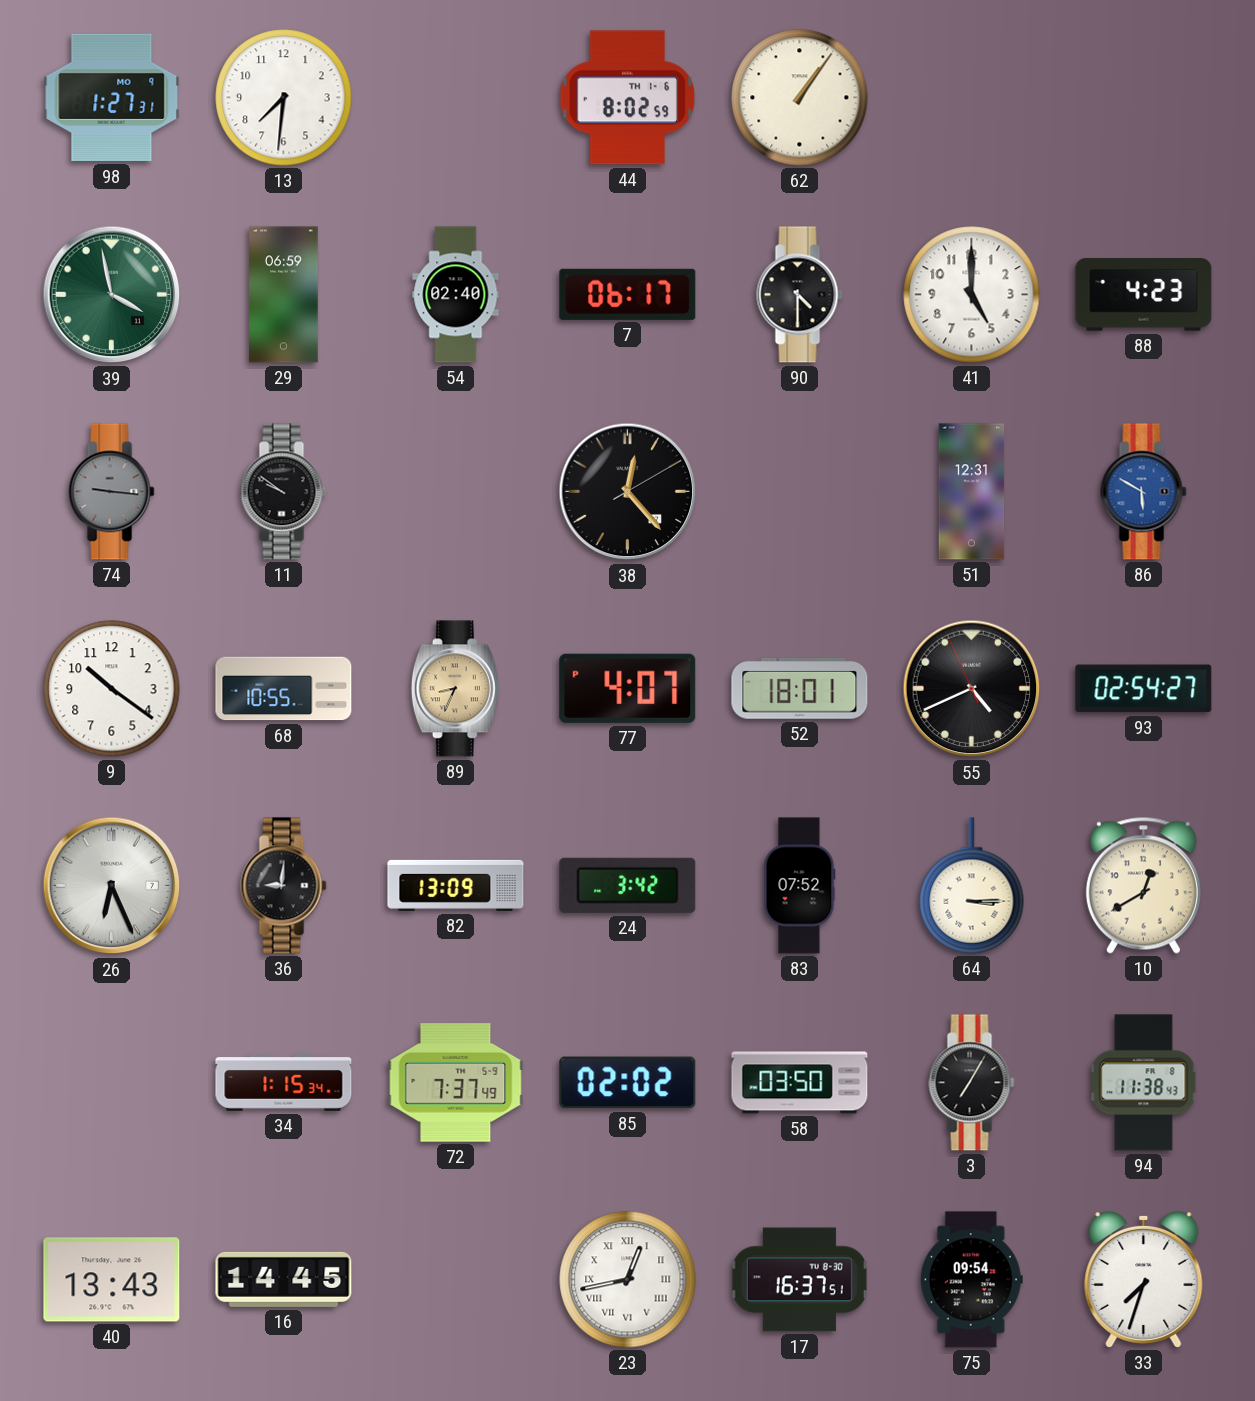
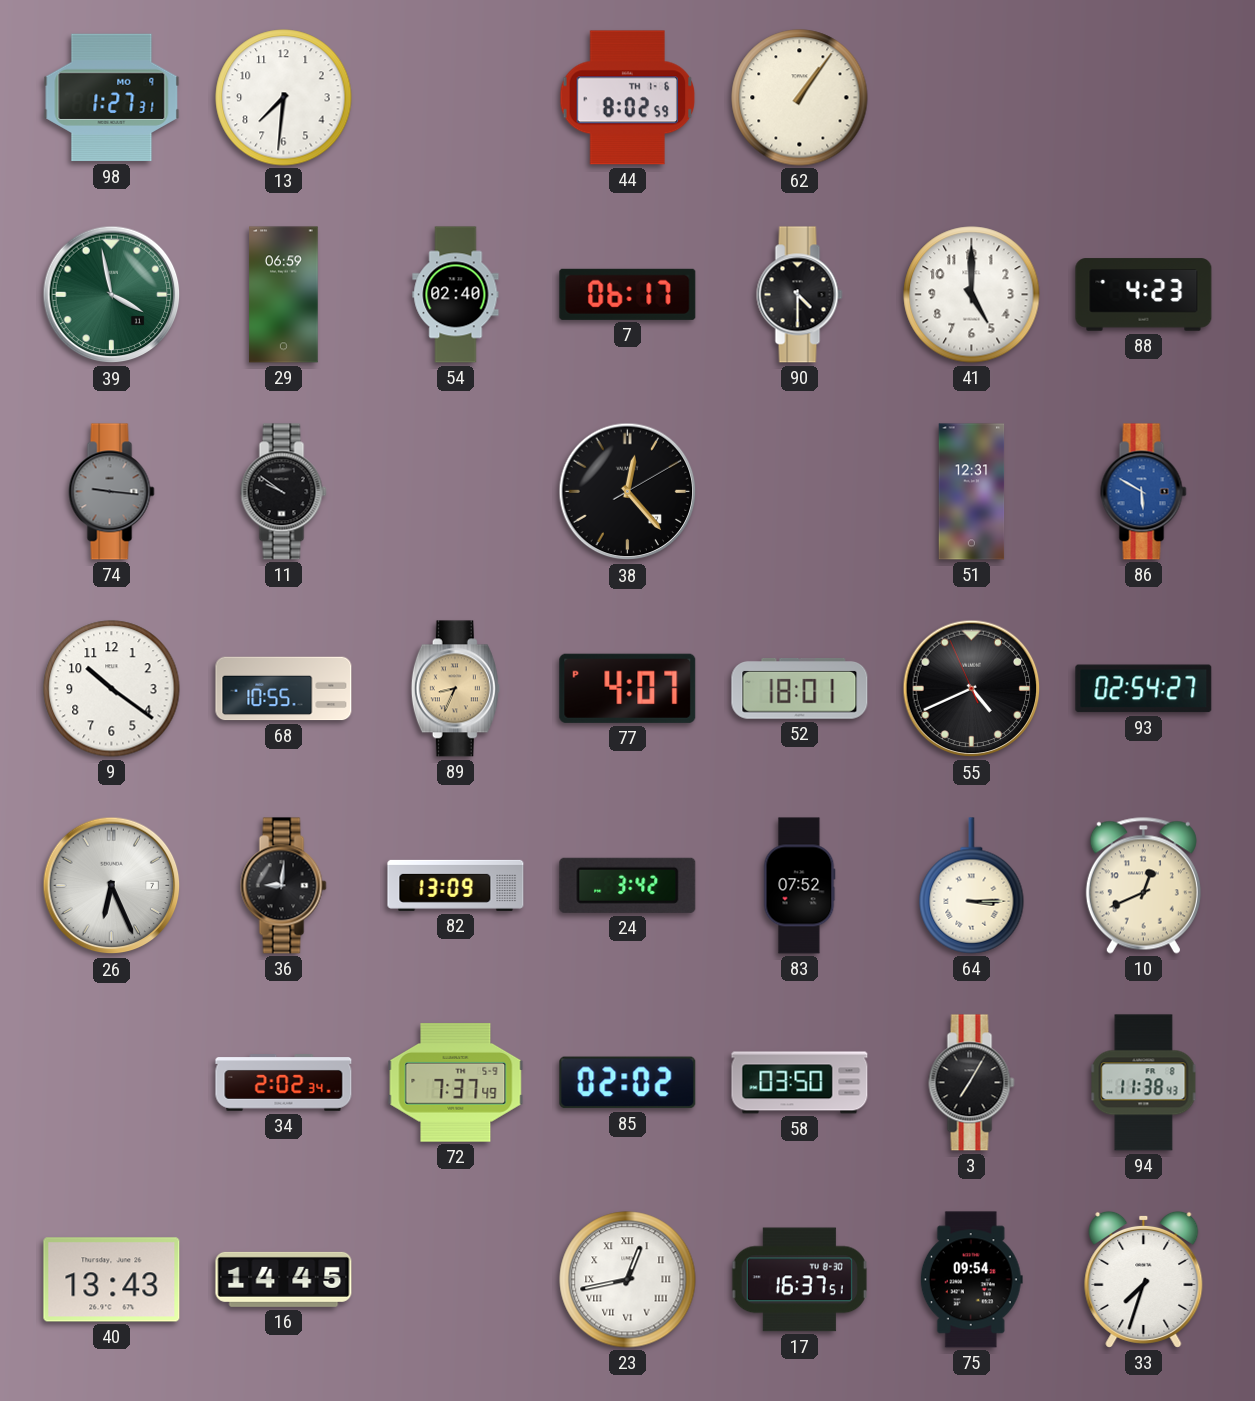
10: 12:40 -> 12:41
34: 1:15 -> 2:02
